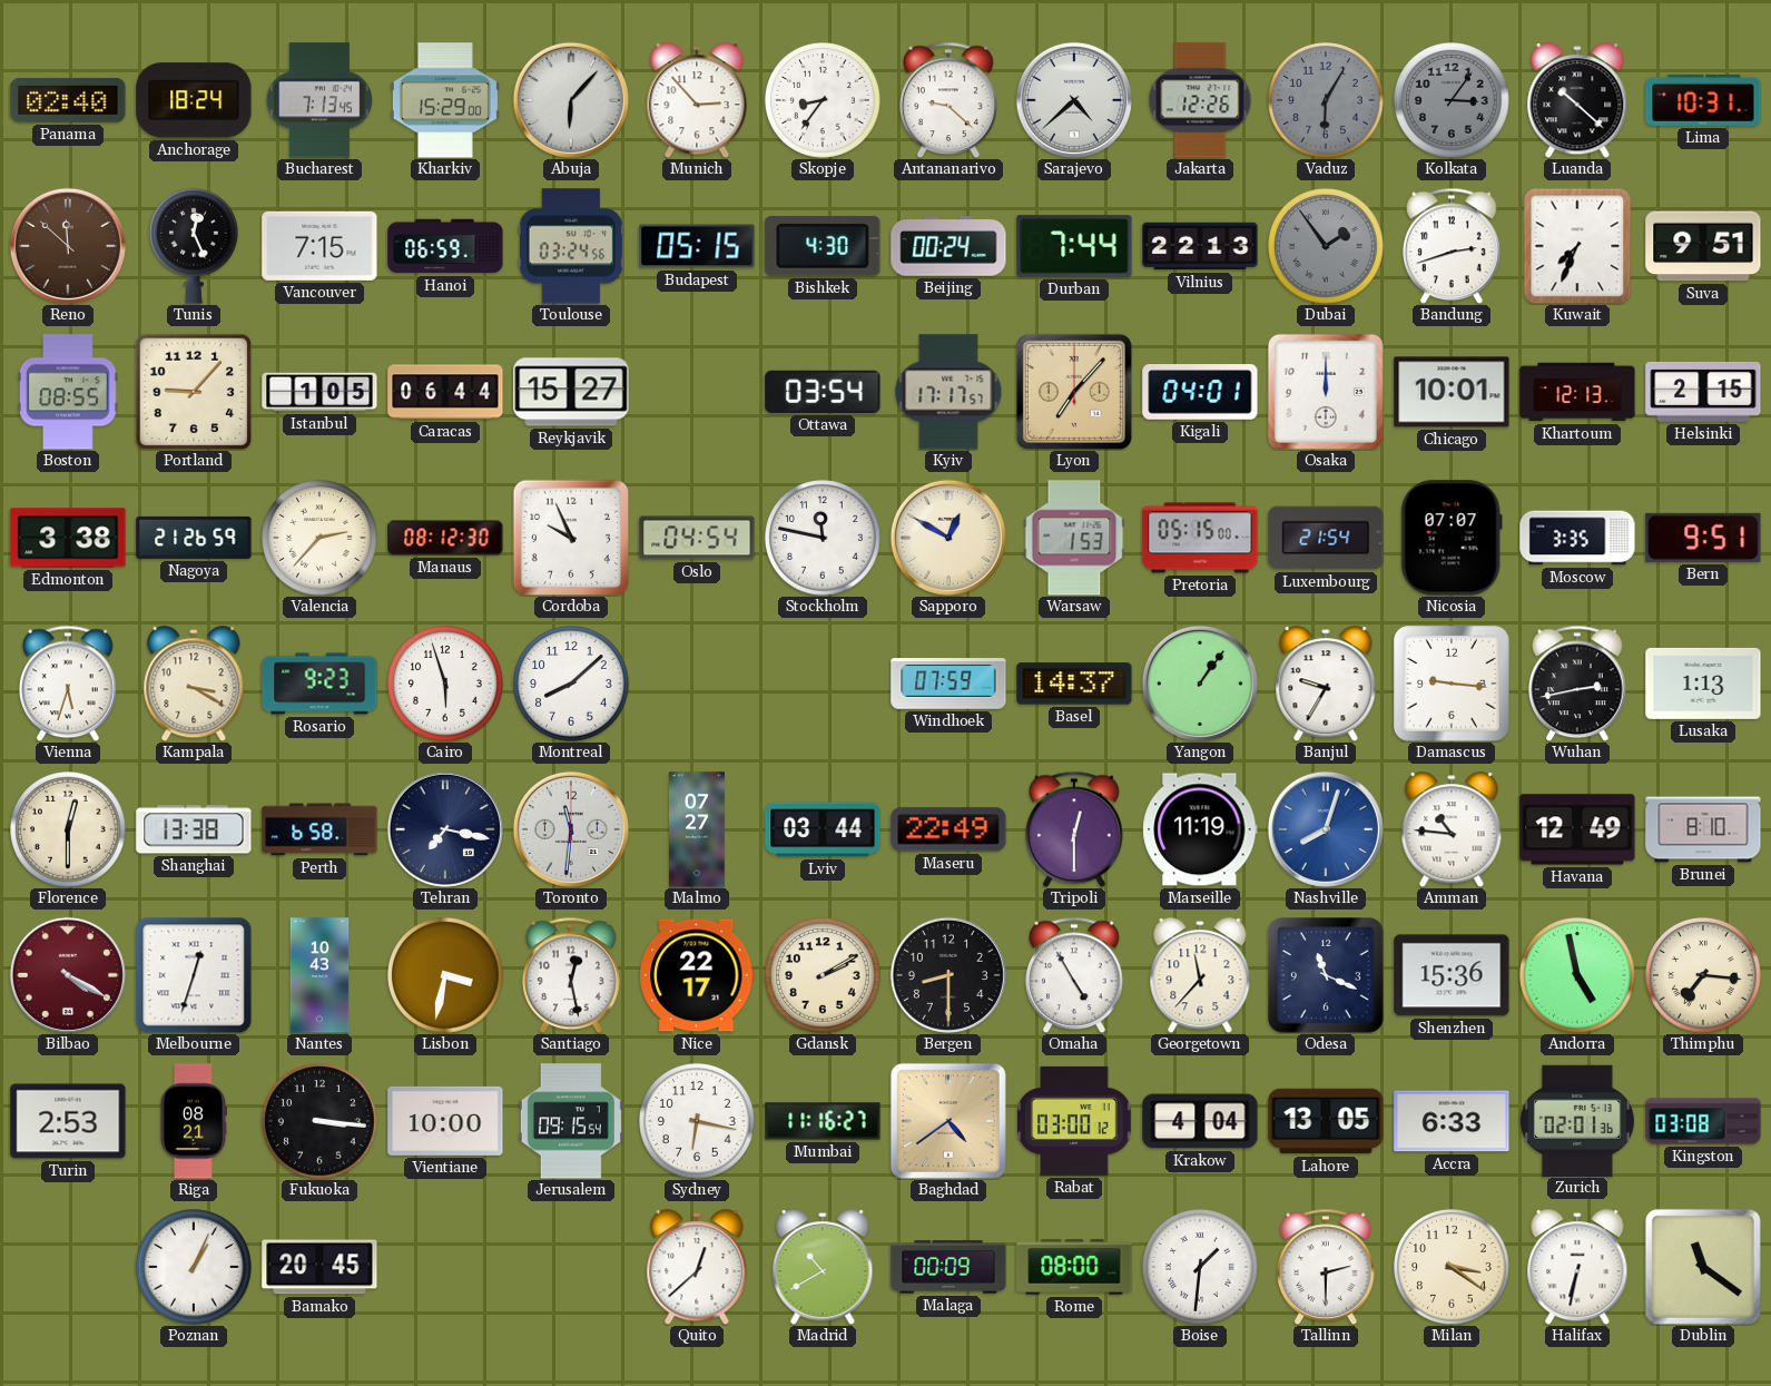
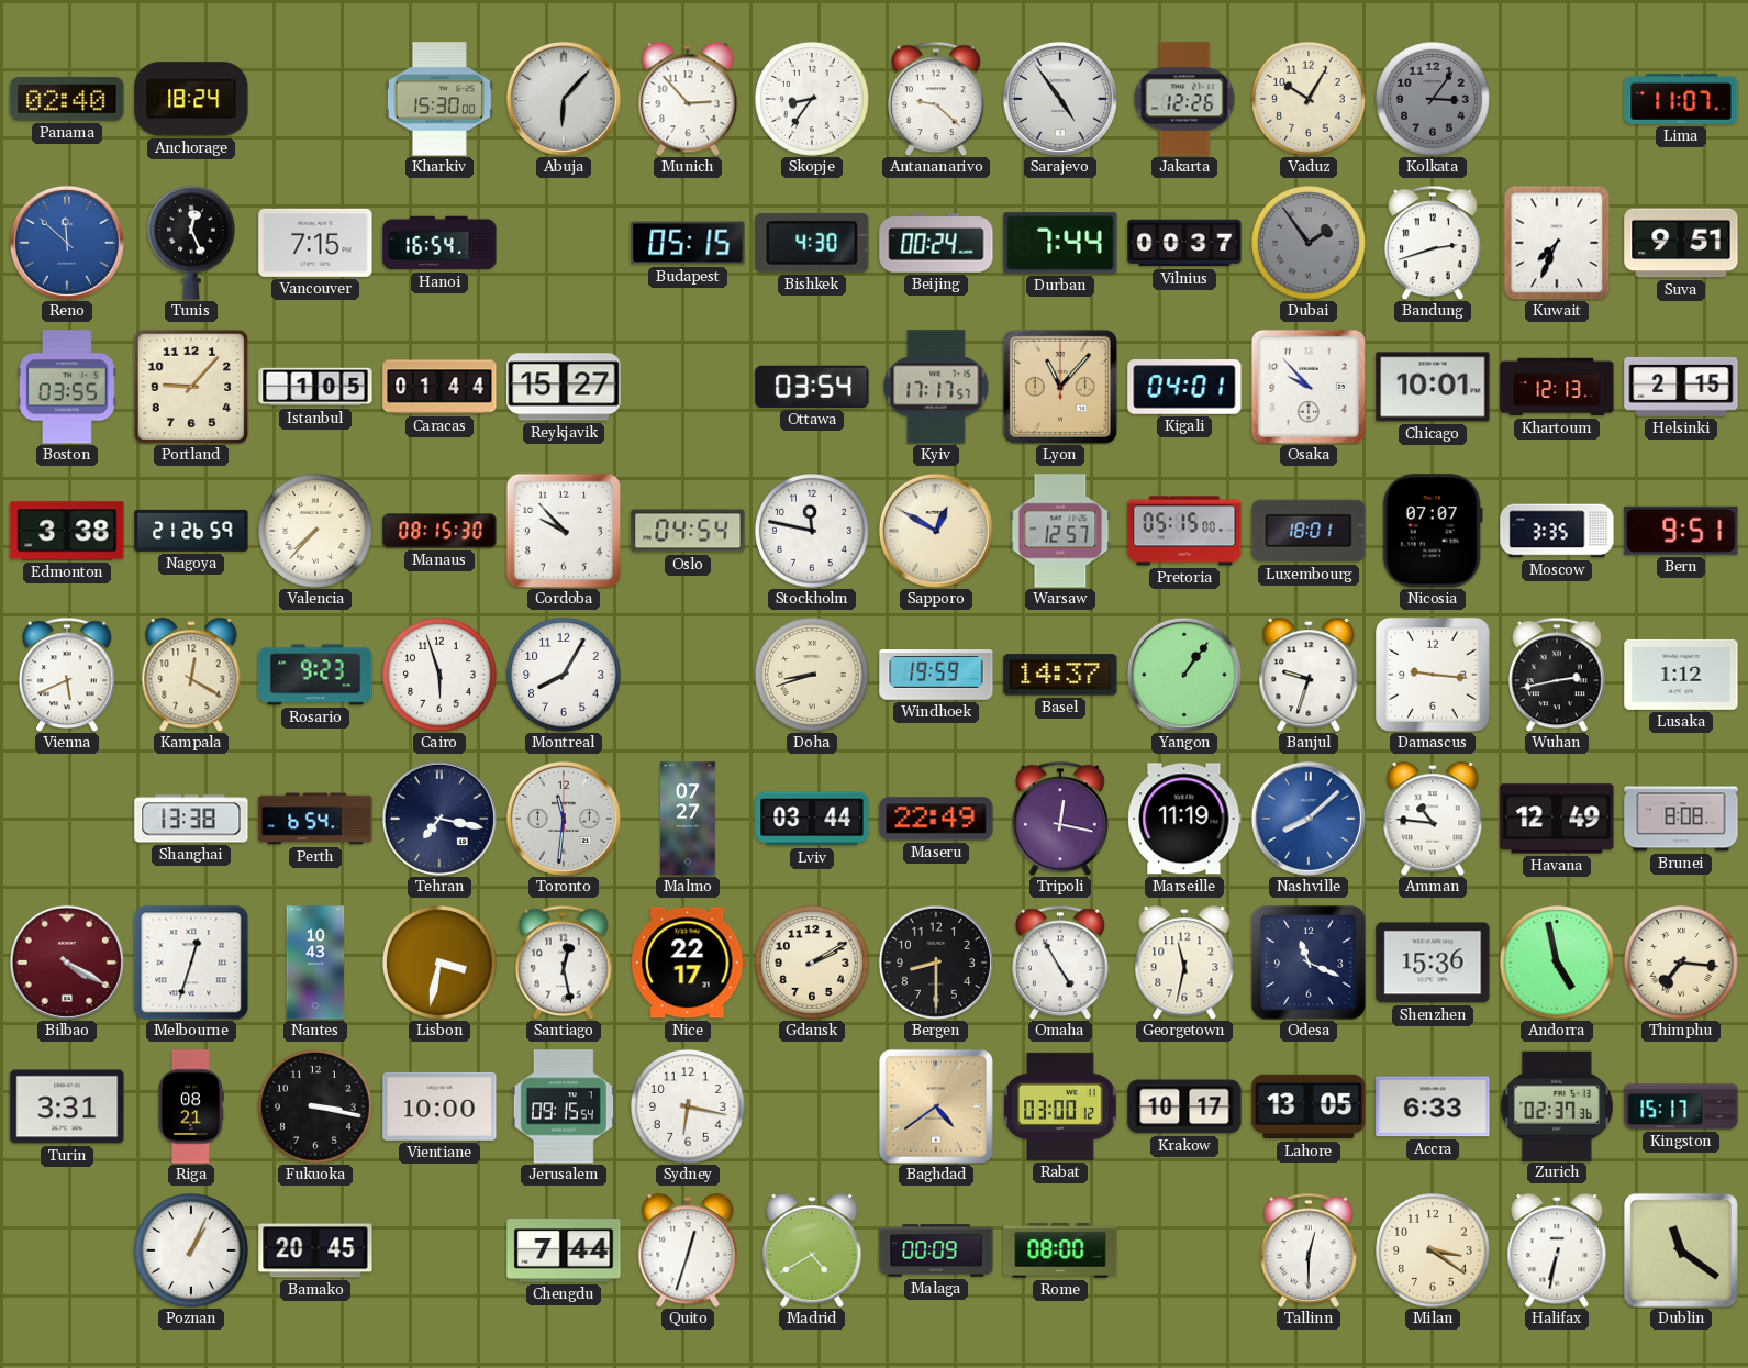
Bucharest: 7:13 -> none
Kharkiv: 15:29 -> 15:30
Sarajevo: 4:38 -> 4:54
Vaduz: 6:05 -> 10:05
Vaduz dial: grey -> cream
Luanda: 10:22 -> none
Lima: 10:31 -> 11:07
Reno dial: brown -> blue
Hanoi: 06:59 -> 16:54
Toulouse: 03:24 -> none
Vilnius: 22:13 -> 00:37
Boston: 08:55 -> 03:55
Caracas: 06:44 -> 01:44
Lyon: 7:07 -> 11:07
Osaka: 12:00 -> 9:53
Valencia: 2:37 -> 7:37
Manaus: 08:12 -> 08:15
Cordoba: 9:56 -> 9:53
Warsaw: 1:53 -> 12:57
Luxembourg: 21:54 -> 18:01
Vienna: 5:33 -> 5:41
Kampala: 3:20 -> 12:20
Montreal: 8:08 -> 8:05
Doha: none -> 8:42
Windhoek: 07:59 -> 19:59
Banjul: 9:35 -> 9:33
Lusaka: 1:13 -> 1:12
Florence: 12:30 -> none
Perth: 6:58 -> 6:54
Tripoli: 12:30 -> 12:17
Nashville: 8:03 -> 8:08
Brunei: 8:10 -> 8:08
Georgetown: 11:37 -> 11:32
Turin: 2:53 -> 3:31
Fukuoka: 3:16 -> 3:17
Mumbai: 11:16 -> none
Krakow: 4:04 -> 10:17
Zurich: 02:01 -> 02:37
Kingston: 03:08 -> 15:17
Chengdu: none -> 7:44
Quito: 12:38 -> 12:33
Madrid: 10:40 -> 4:40
Boise: 1:31 -> none
Tallinn: 2:30 -> 12:30
